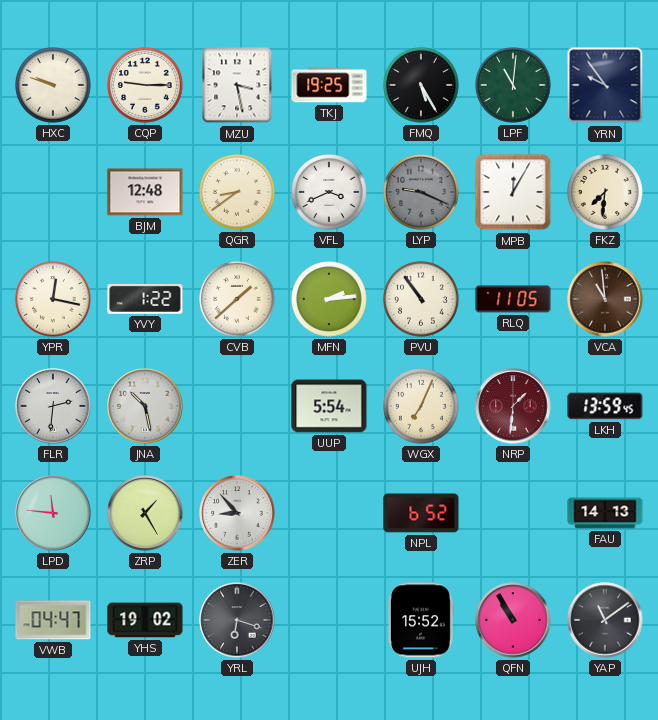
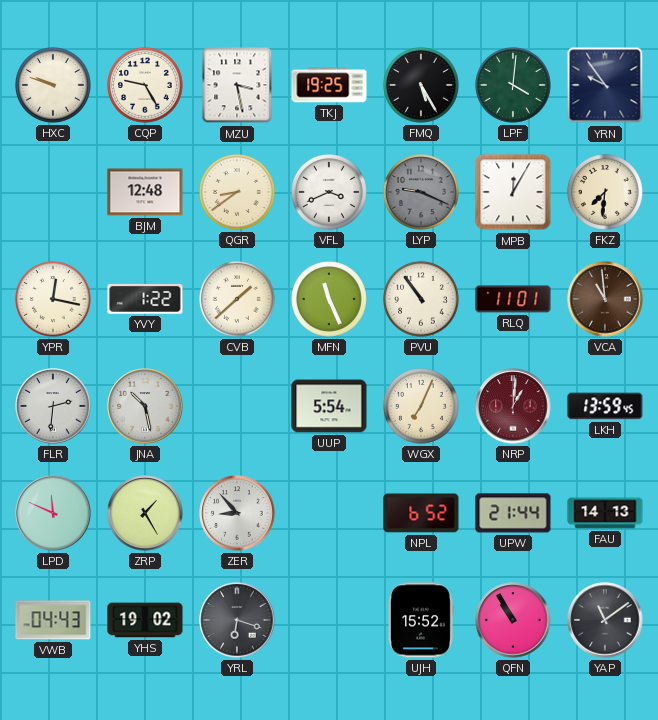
CQP: 9:15 -> 9:25
LPF: 11:01 -> 4:01
MFN: 2:14 -> 11:26
RLQ: 11:05 -> 11:01
NRP: 1:31 -> 1:01
LPD: 11:46 -> 11:49
UPW: none -> 21:44
VWB: 04:47 -> 04:43
